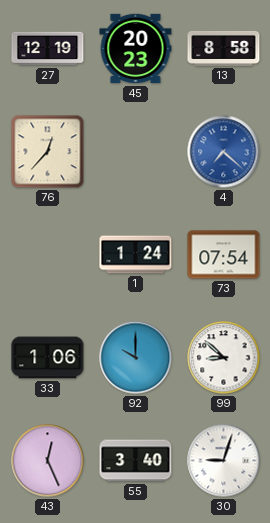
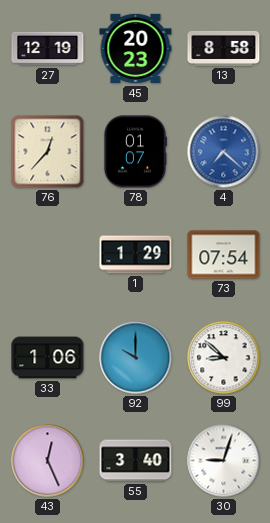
78: none -> 01:07
1: 1:24 -> 1:29
